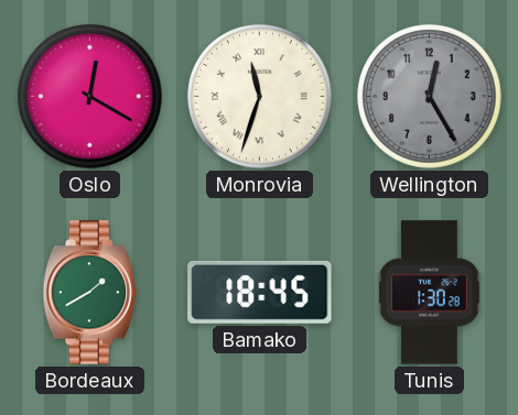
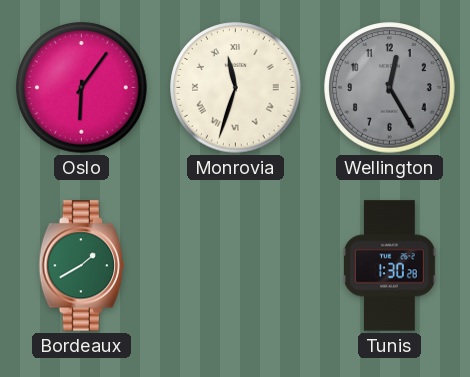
Oslo: 12:20 -> 6:06
Bamako: 18:45 -> none
